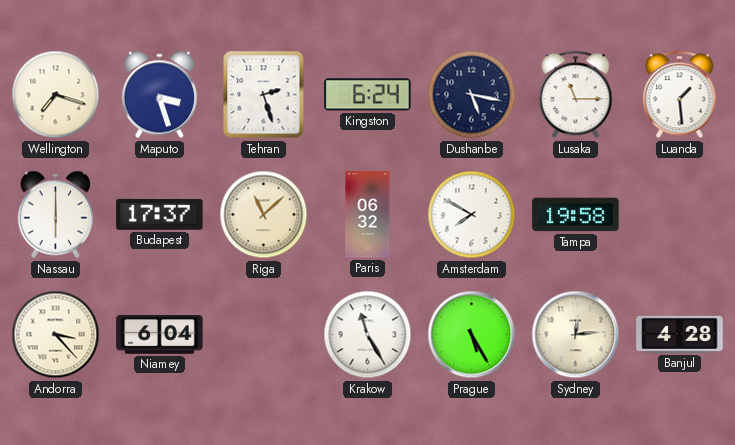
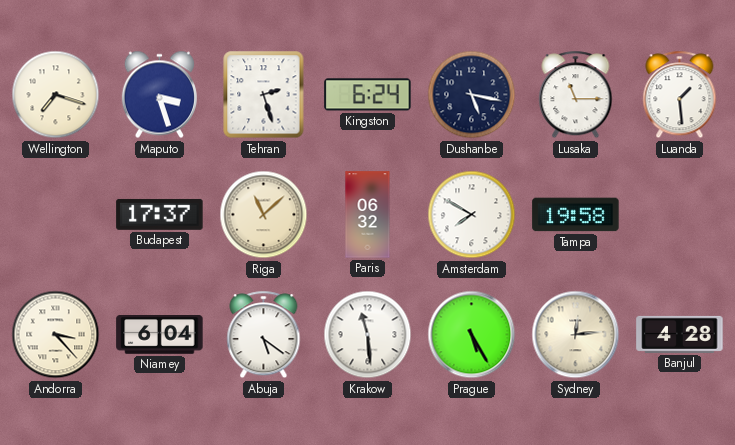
Nassau: 6:00 -> none
Abuja: none -> 5:21
Krakow: 11:25 -> 11:29
